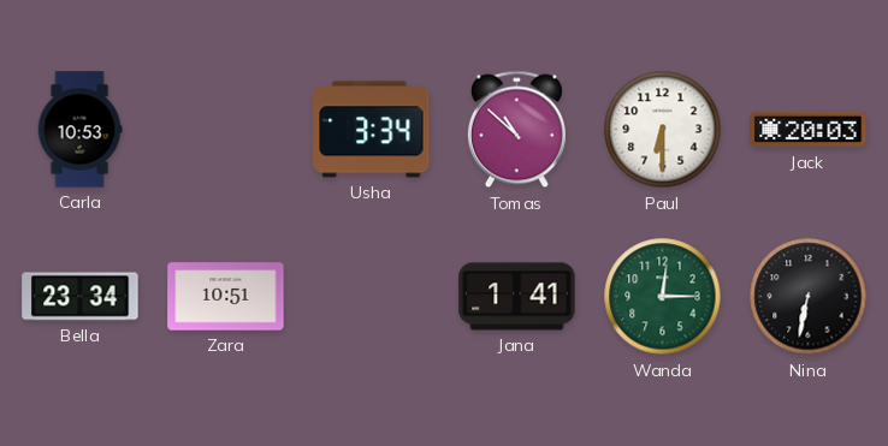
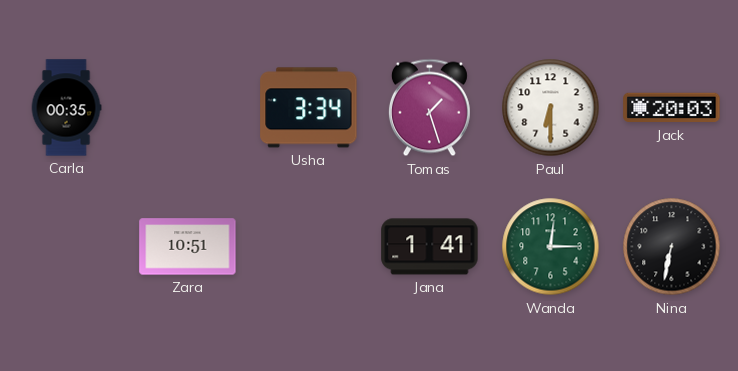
Carla: 10:53 -> 00:35
Tomas: 10:52 -> 1:27
Bella: 23:34 -> none
